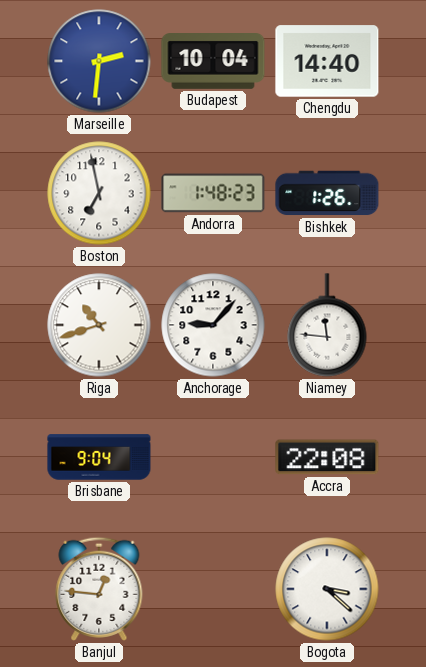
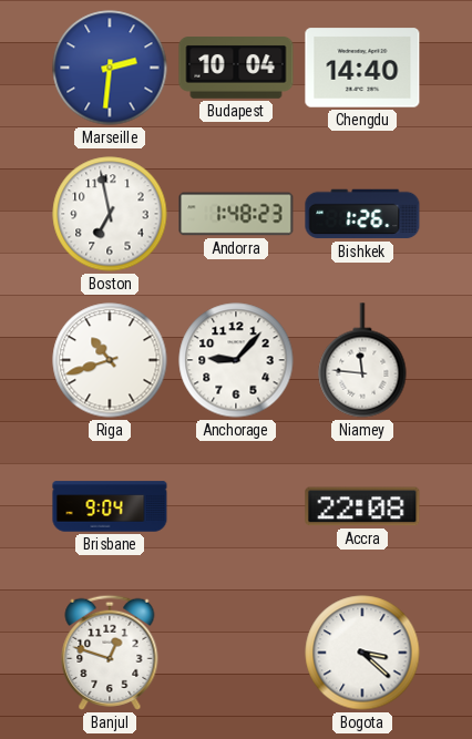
Banjul: 12:46 -> 12:48
